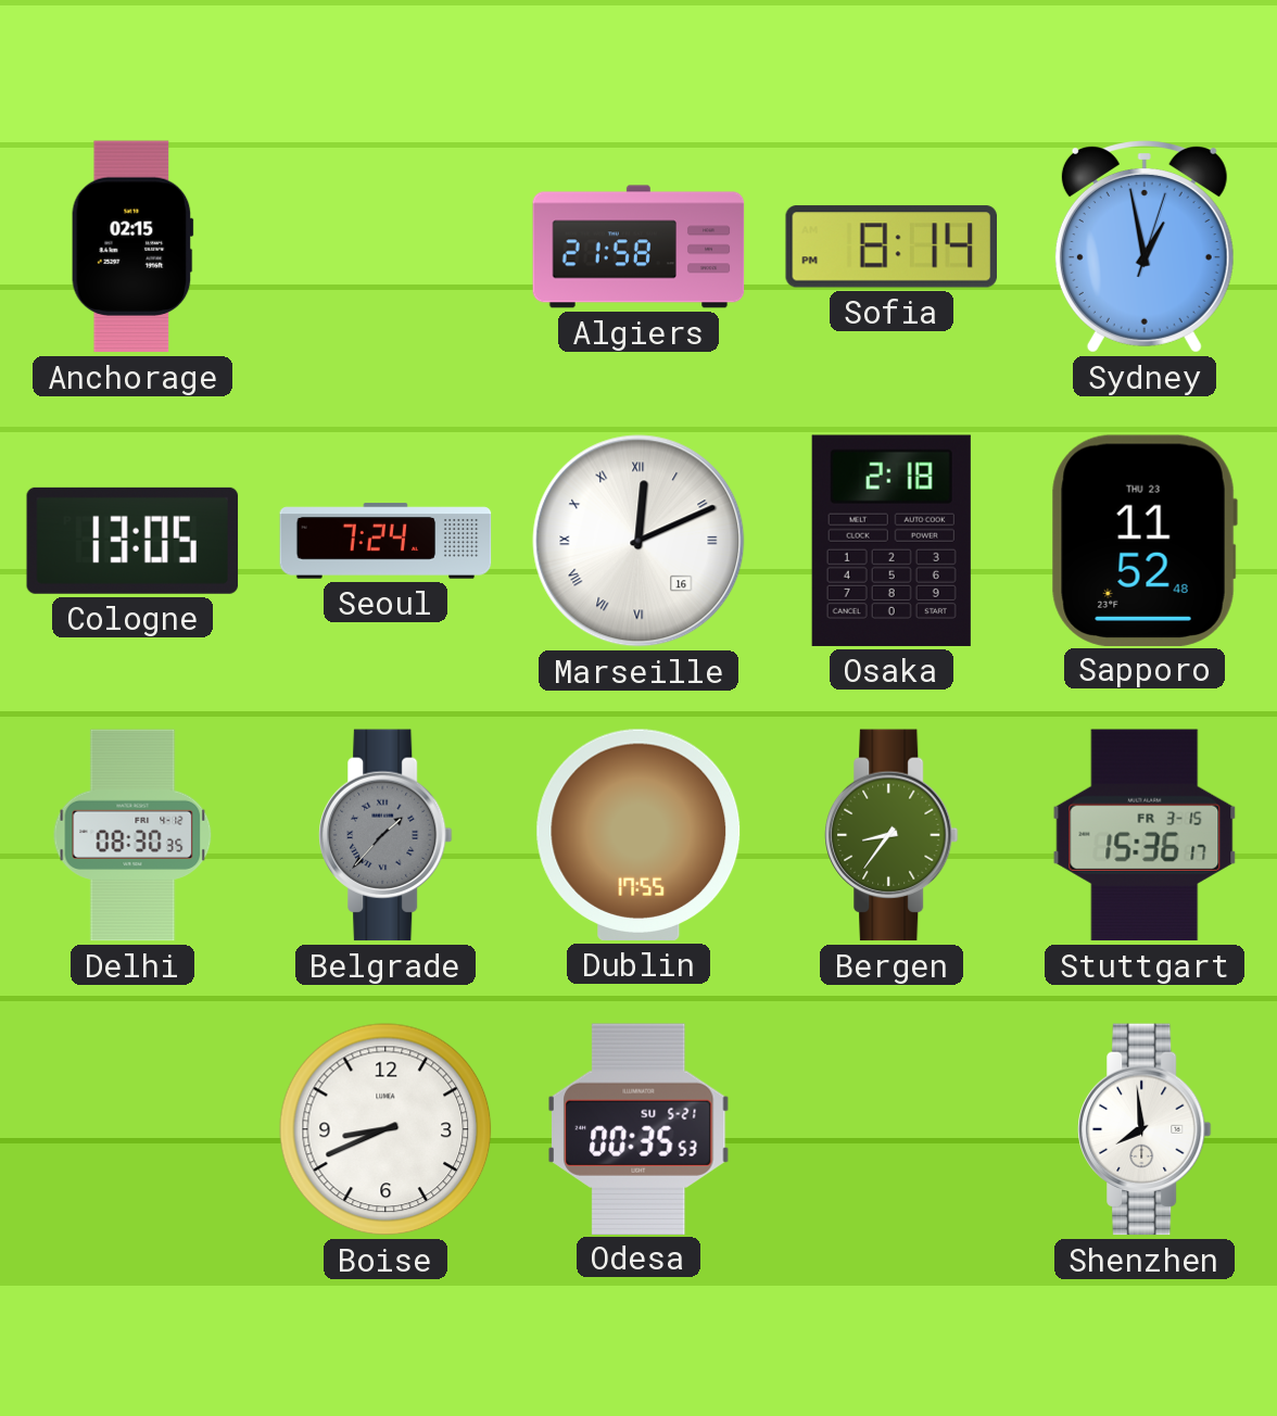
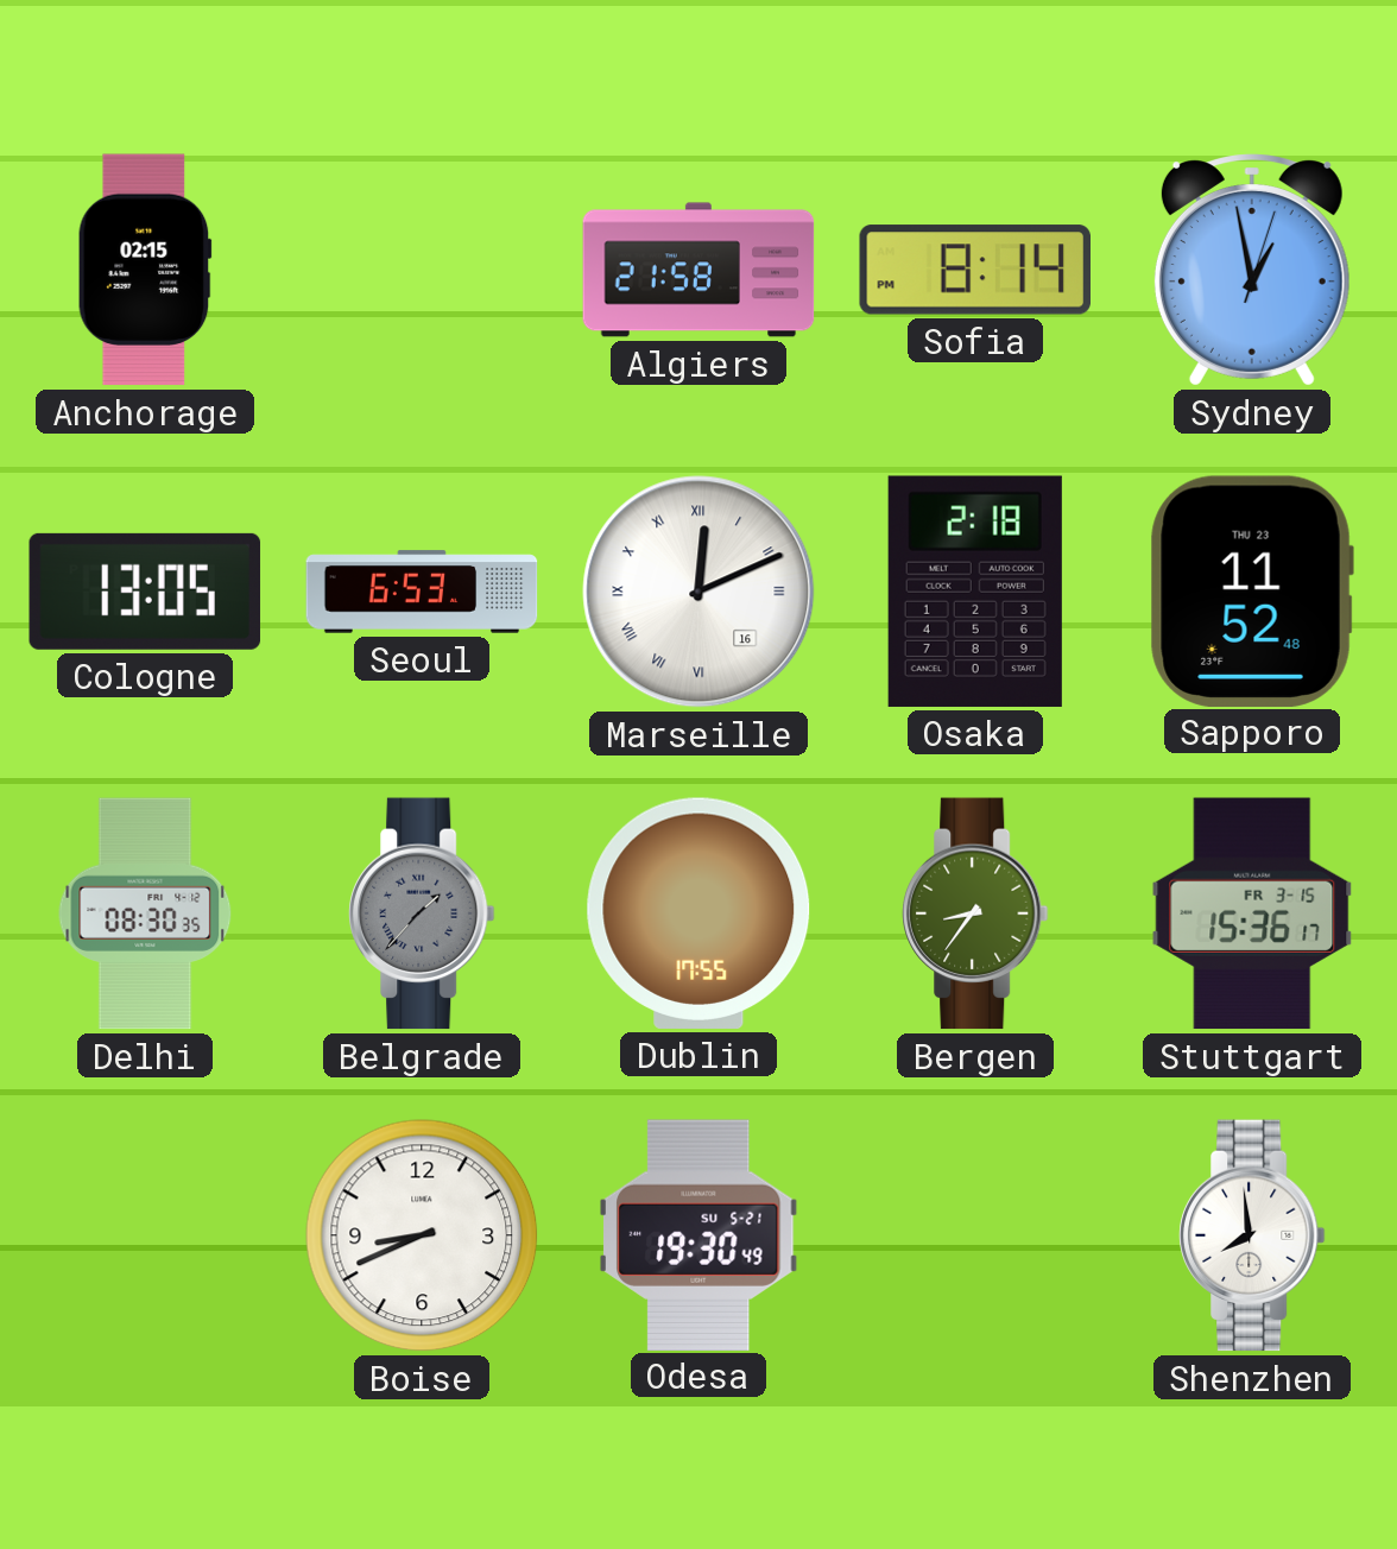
Seoul: 7:24 -> 6:53
Odesa: 00:35 -> 19:30
